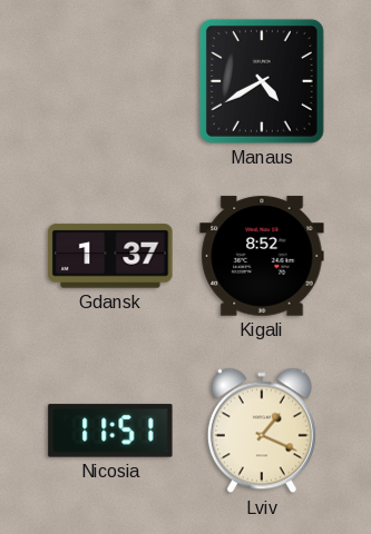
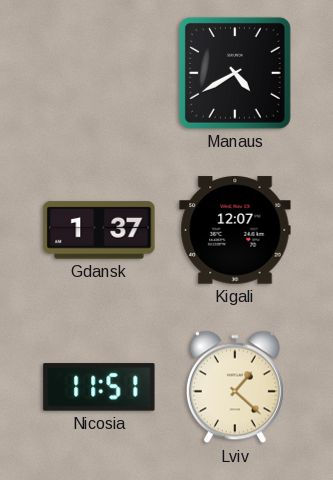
Kigali: 8:52 -> 12:07
Lviv: 1:19 -> 1:22
